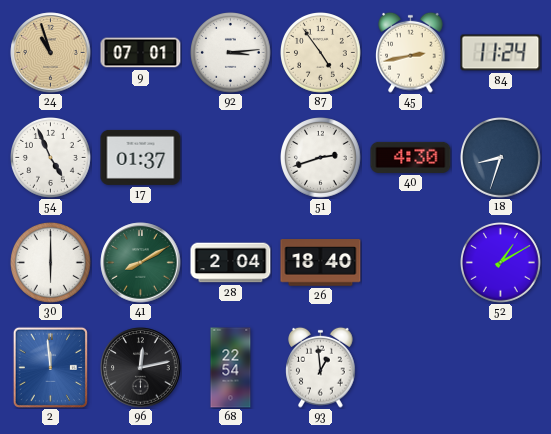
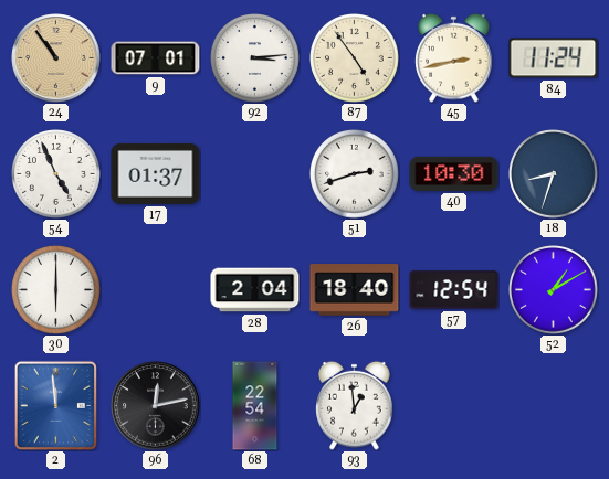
24: 10:57 -> 10:54
40: 4:30 -> 10:30
41: 8:10 -> none
57: none -> 12:54
